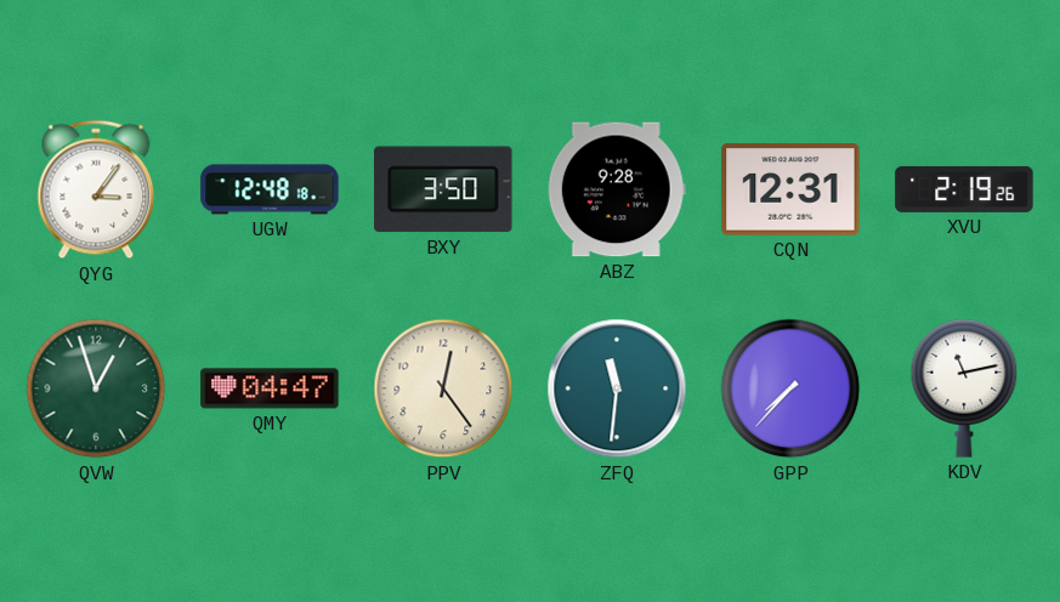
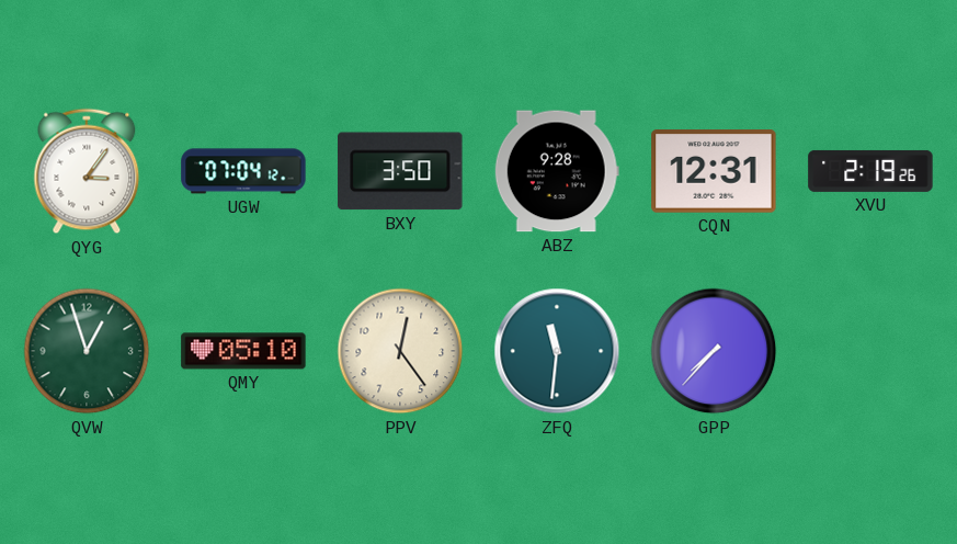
UGW: 12:48 -> 07:04
QMY: 04:47 -> 05:10
KDV: 11:13 -> none
